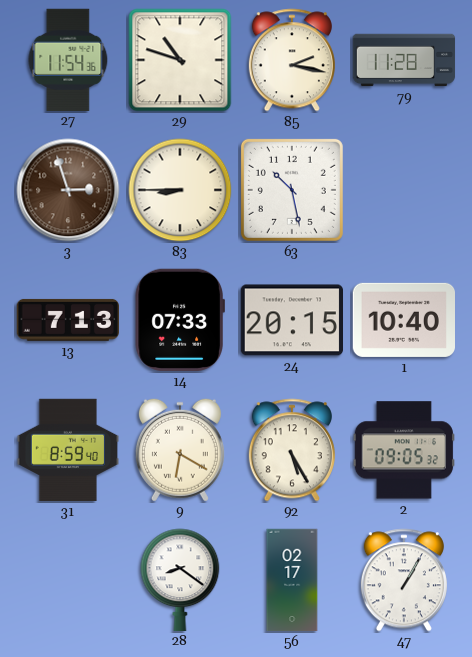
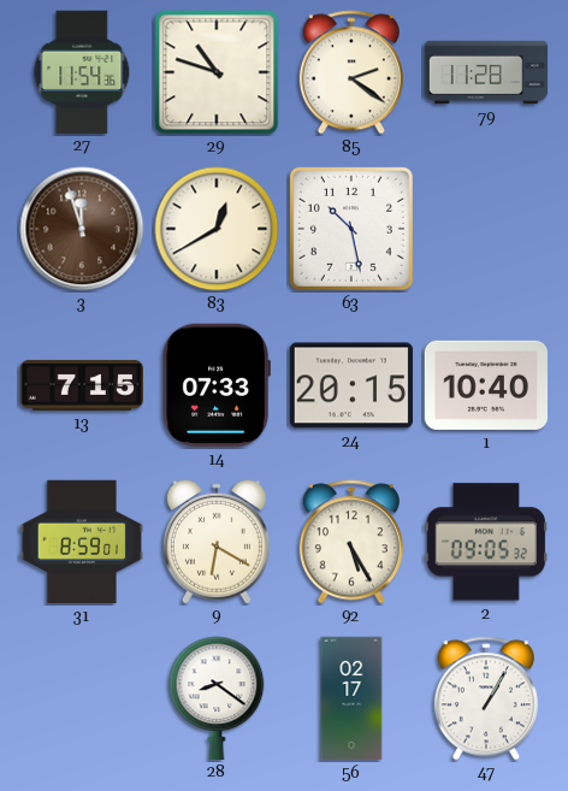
85: 2:17 -> 2:21
3: 2:57 -> 11:57
83: 8:45 -> 12:40
13: 7:13 -> 7:15
31: 8:59:40 -> 8:59:01
